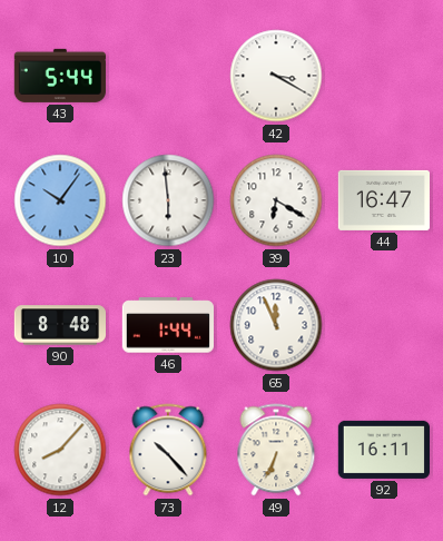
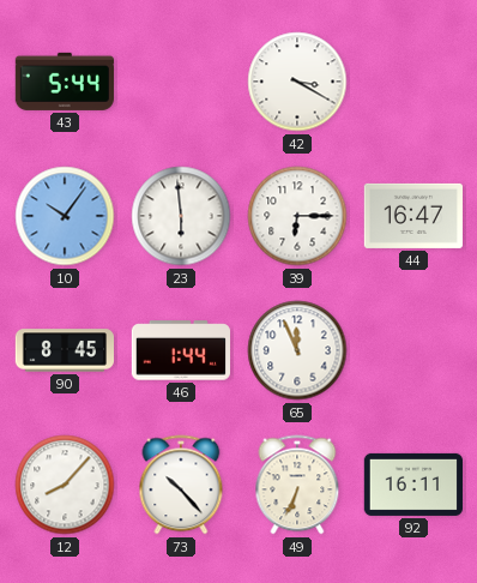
39: 6:20 -> 6:15
90: 8:48 -> 8:45
